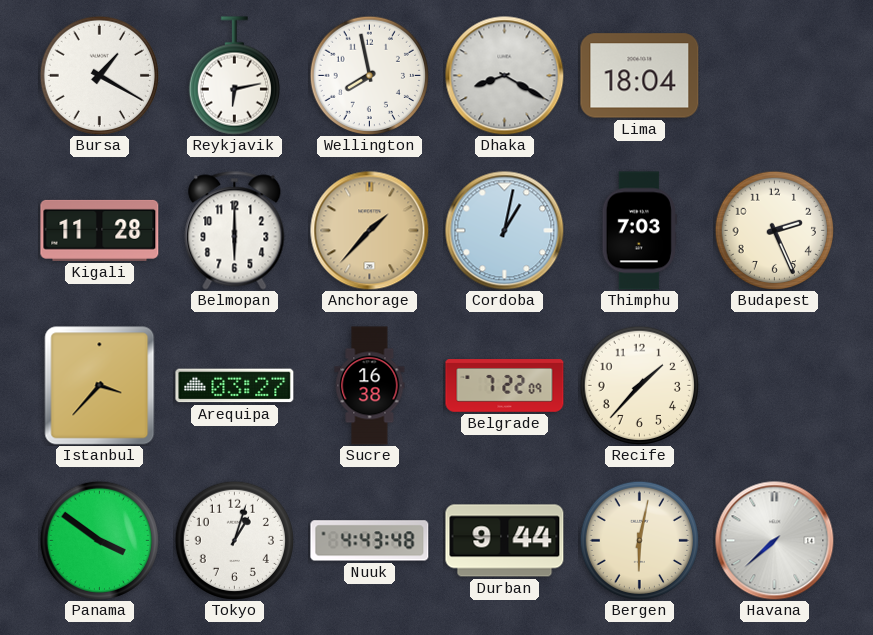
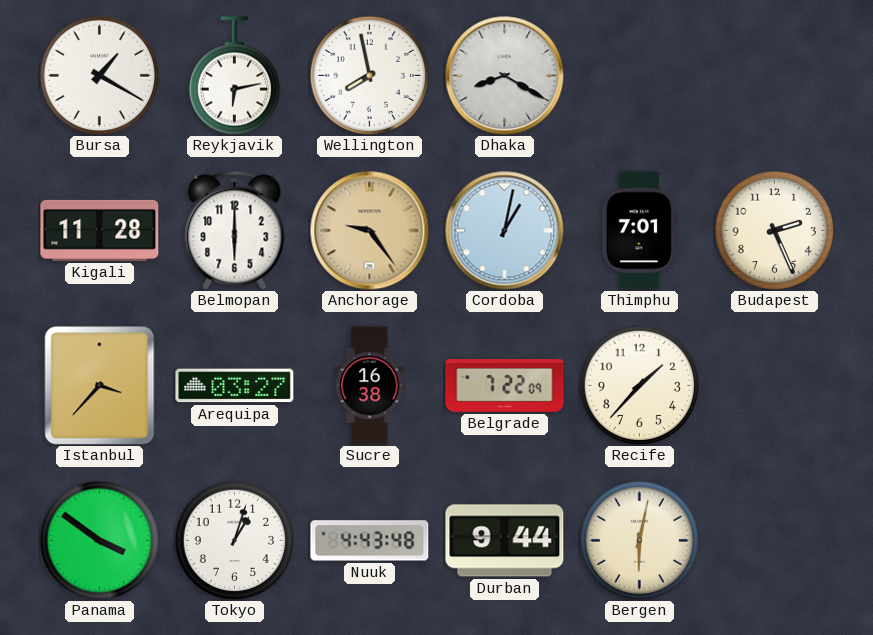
Lima: 18:04 -> none
Anchorage: 1:37 -> 9:24
Thimphu: 7:03 -> 7:01
Havana: 7:38 -> none
